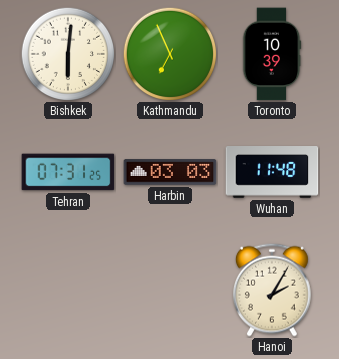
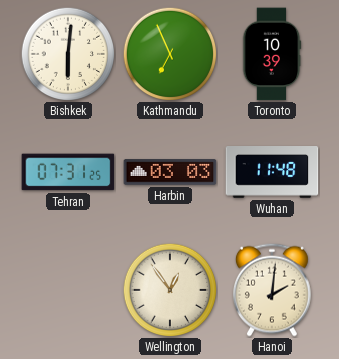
Wellington: none -> 12:54
Hanoi: 2:05 -> 2:01
